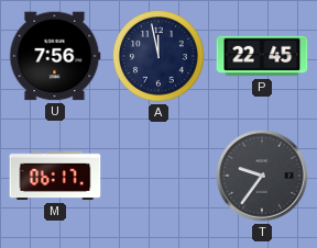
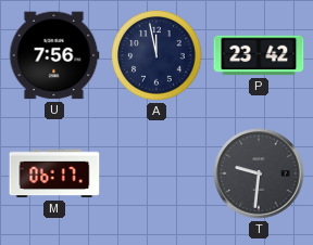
P: 22:45 -> 23:42
T: 9:36 -> 9:31
